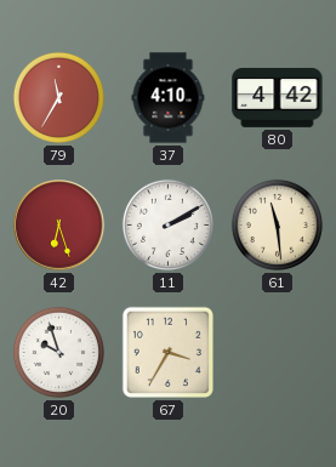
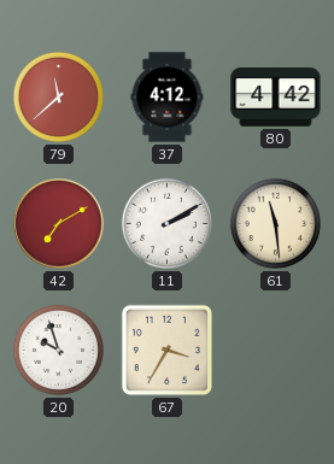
79: 11:35 -> 11:38
37: 4:10 -> 4:12
42: 6:27 -> 7:10
